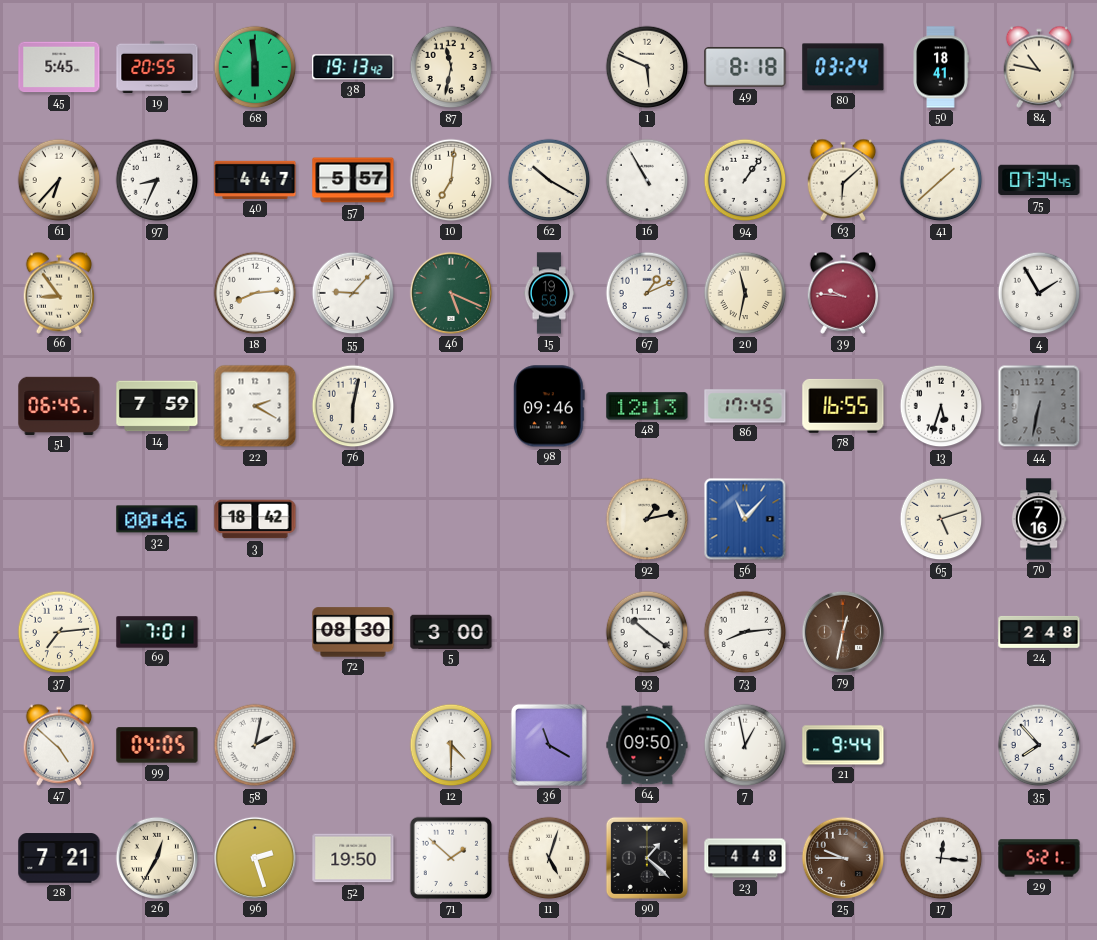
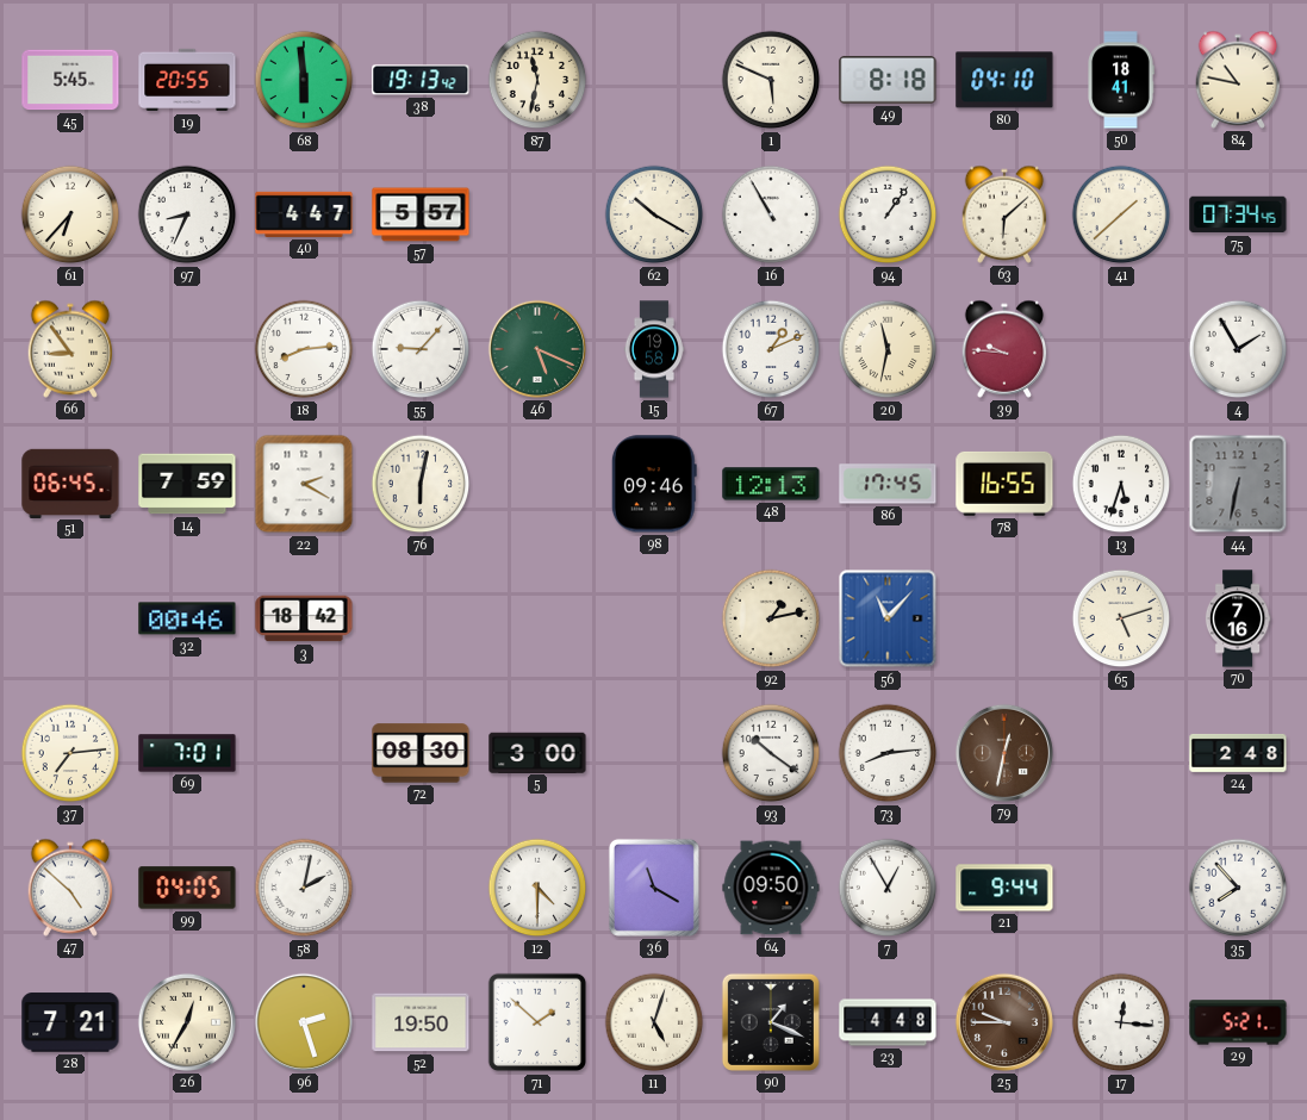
80: 03:24 -> 04:10
10: 7:01 -> none
7: 12:58 -> 12:55
90: 1:22 -> 1:19
